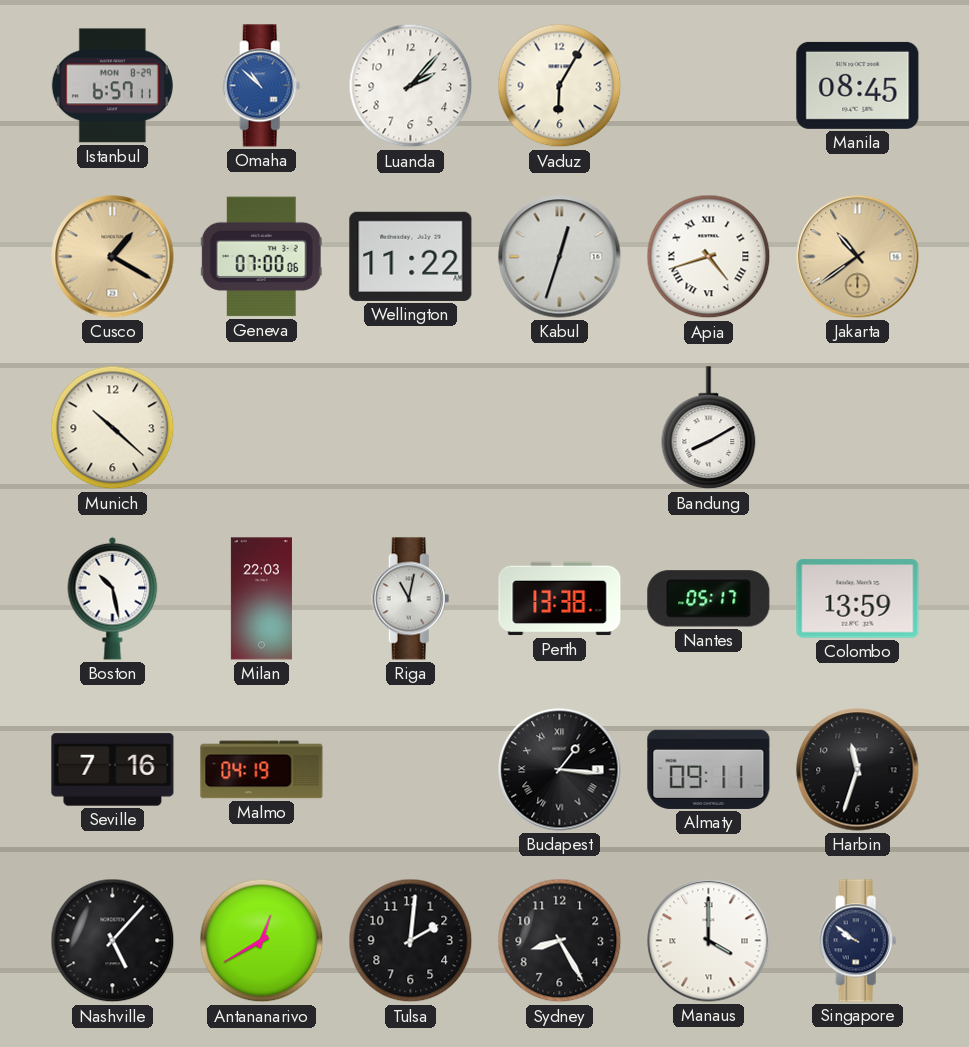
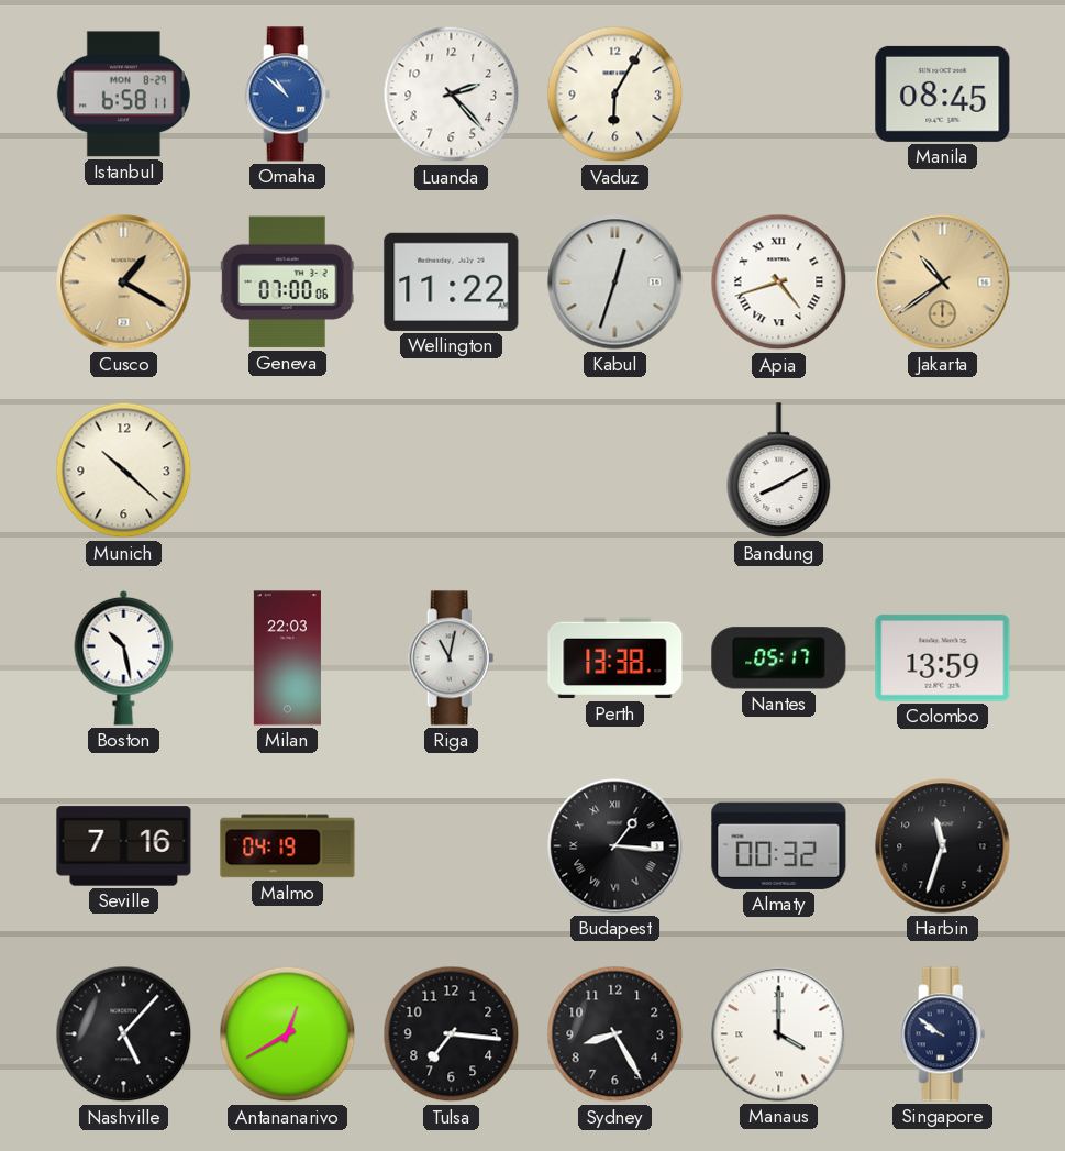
Istanbul: 6:57 -> 6:58
Luanda: 2:07 -> 2:23
Almaty: 09:11 -> 00:32
Tulsa: 2:01 -> 7:16
